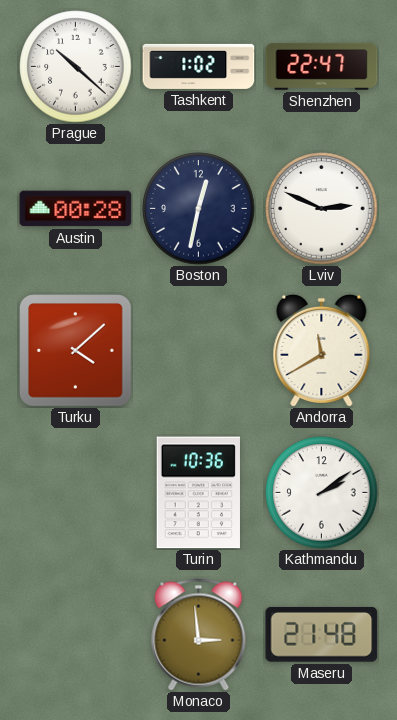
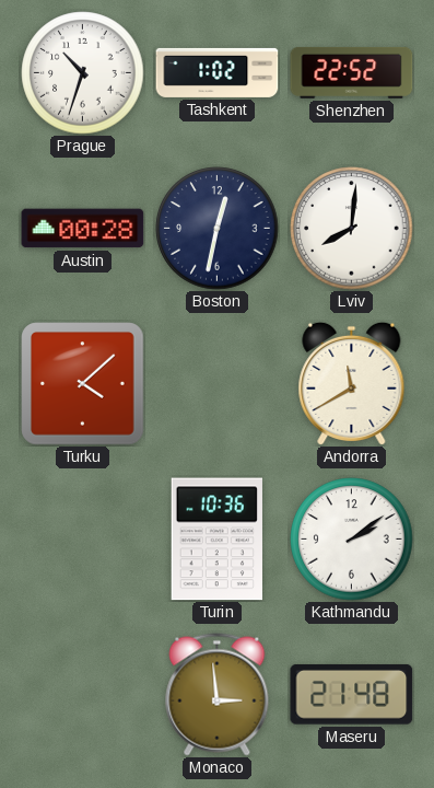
Prague: 10:22 -> 10:33
Shenzhen: 22:47 -> 22:52
Lviv: 2:49 -> 8:01
